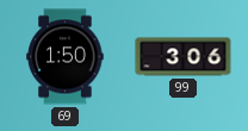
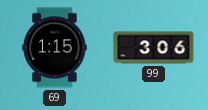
69: 1:50 -> 1:15
